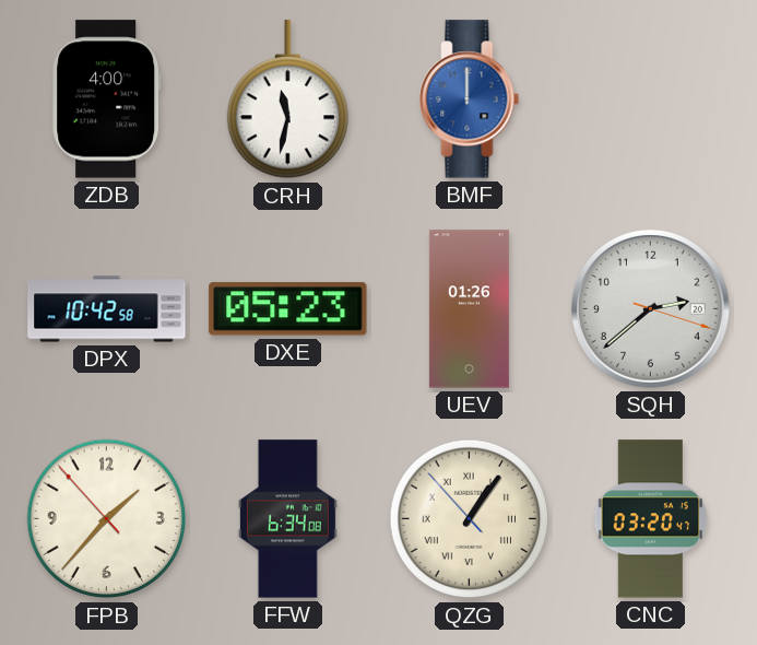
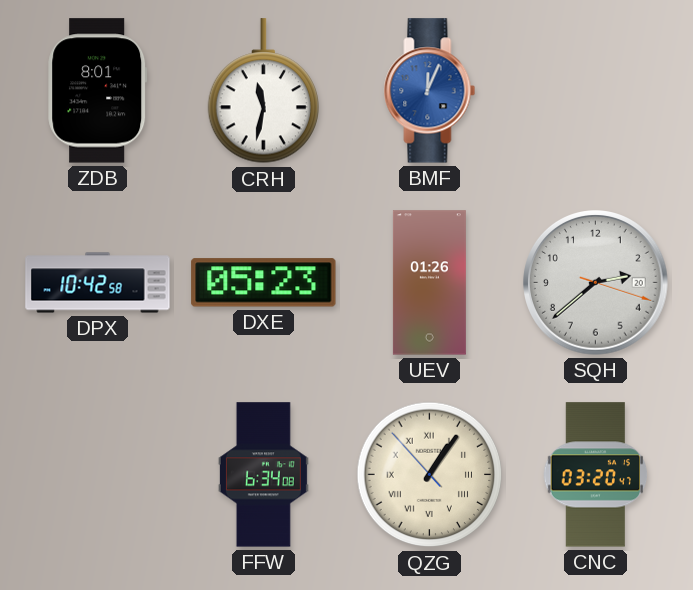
ZDB: 4:00 -> 8:01
BMF: 12:00 -> 12:04
FPB: 1:36 -> none
